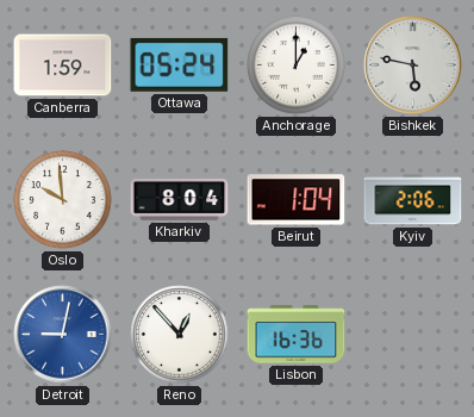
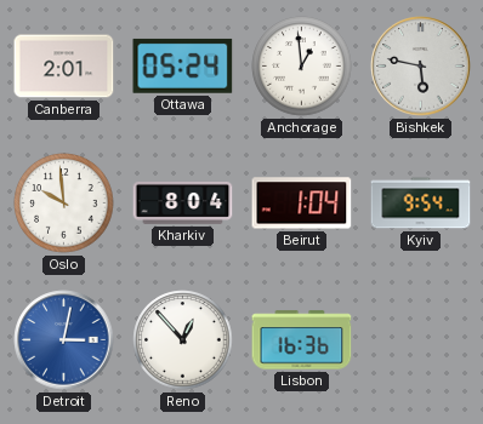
Canberra: 1:59 -> 2:01
Anchorage: 1:00 -> 12:59
Kyiv: 2:06 -> 9:54
Detroit: 9:02 -> 3:02
